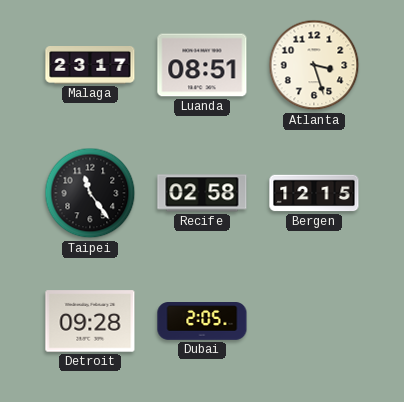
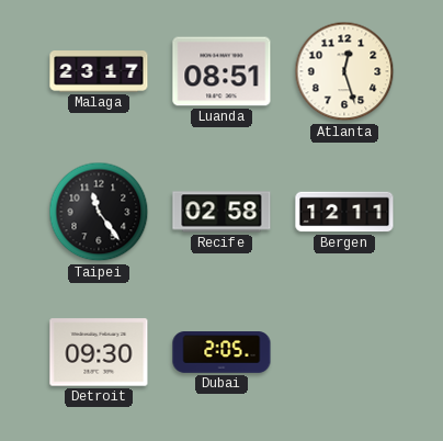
Atlanta: 3:27 -> 12:27
Bergen: 12:15 -> 12:11
Detroit: 09:28 -> 09:30
